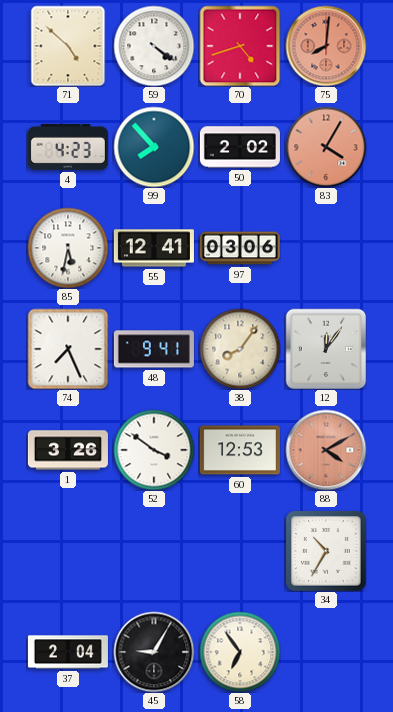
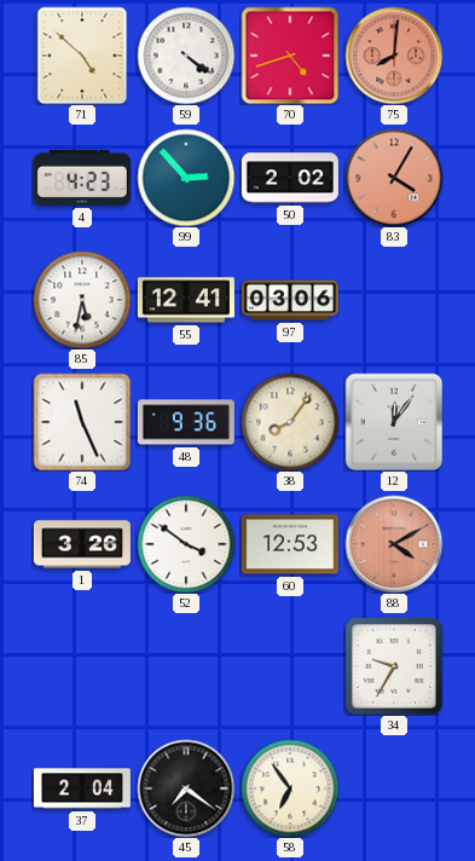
99: 7:53 -> 2:53
74: 7:26 -> 11:26
48: 9:41 -> 9:36
34: 10:35 -> 9:35
45: 9:05 -> 7:21
